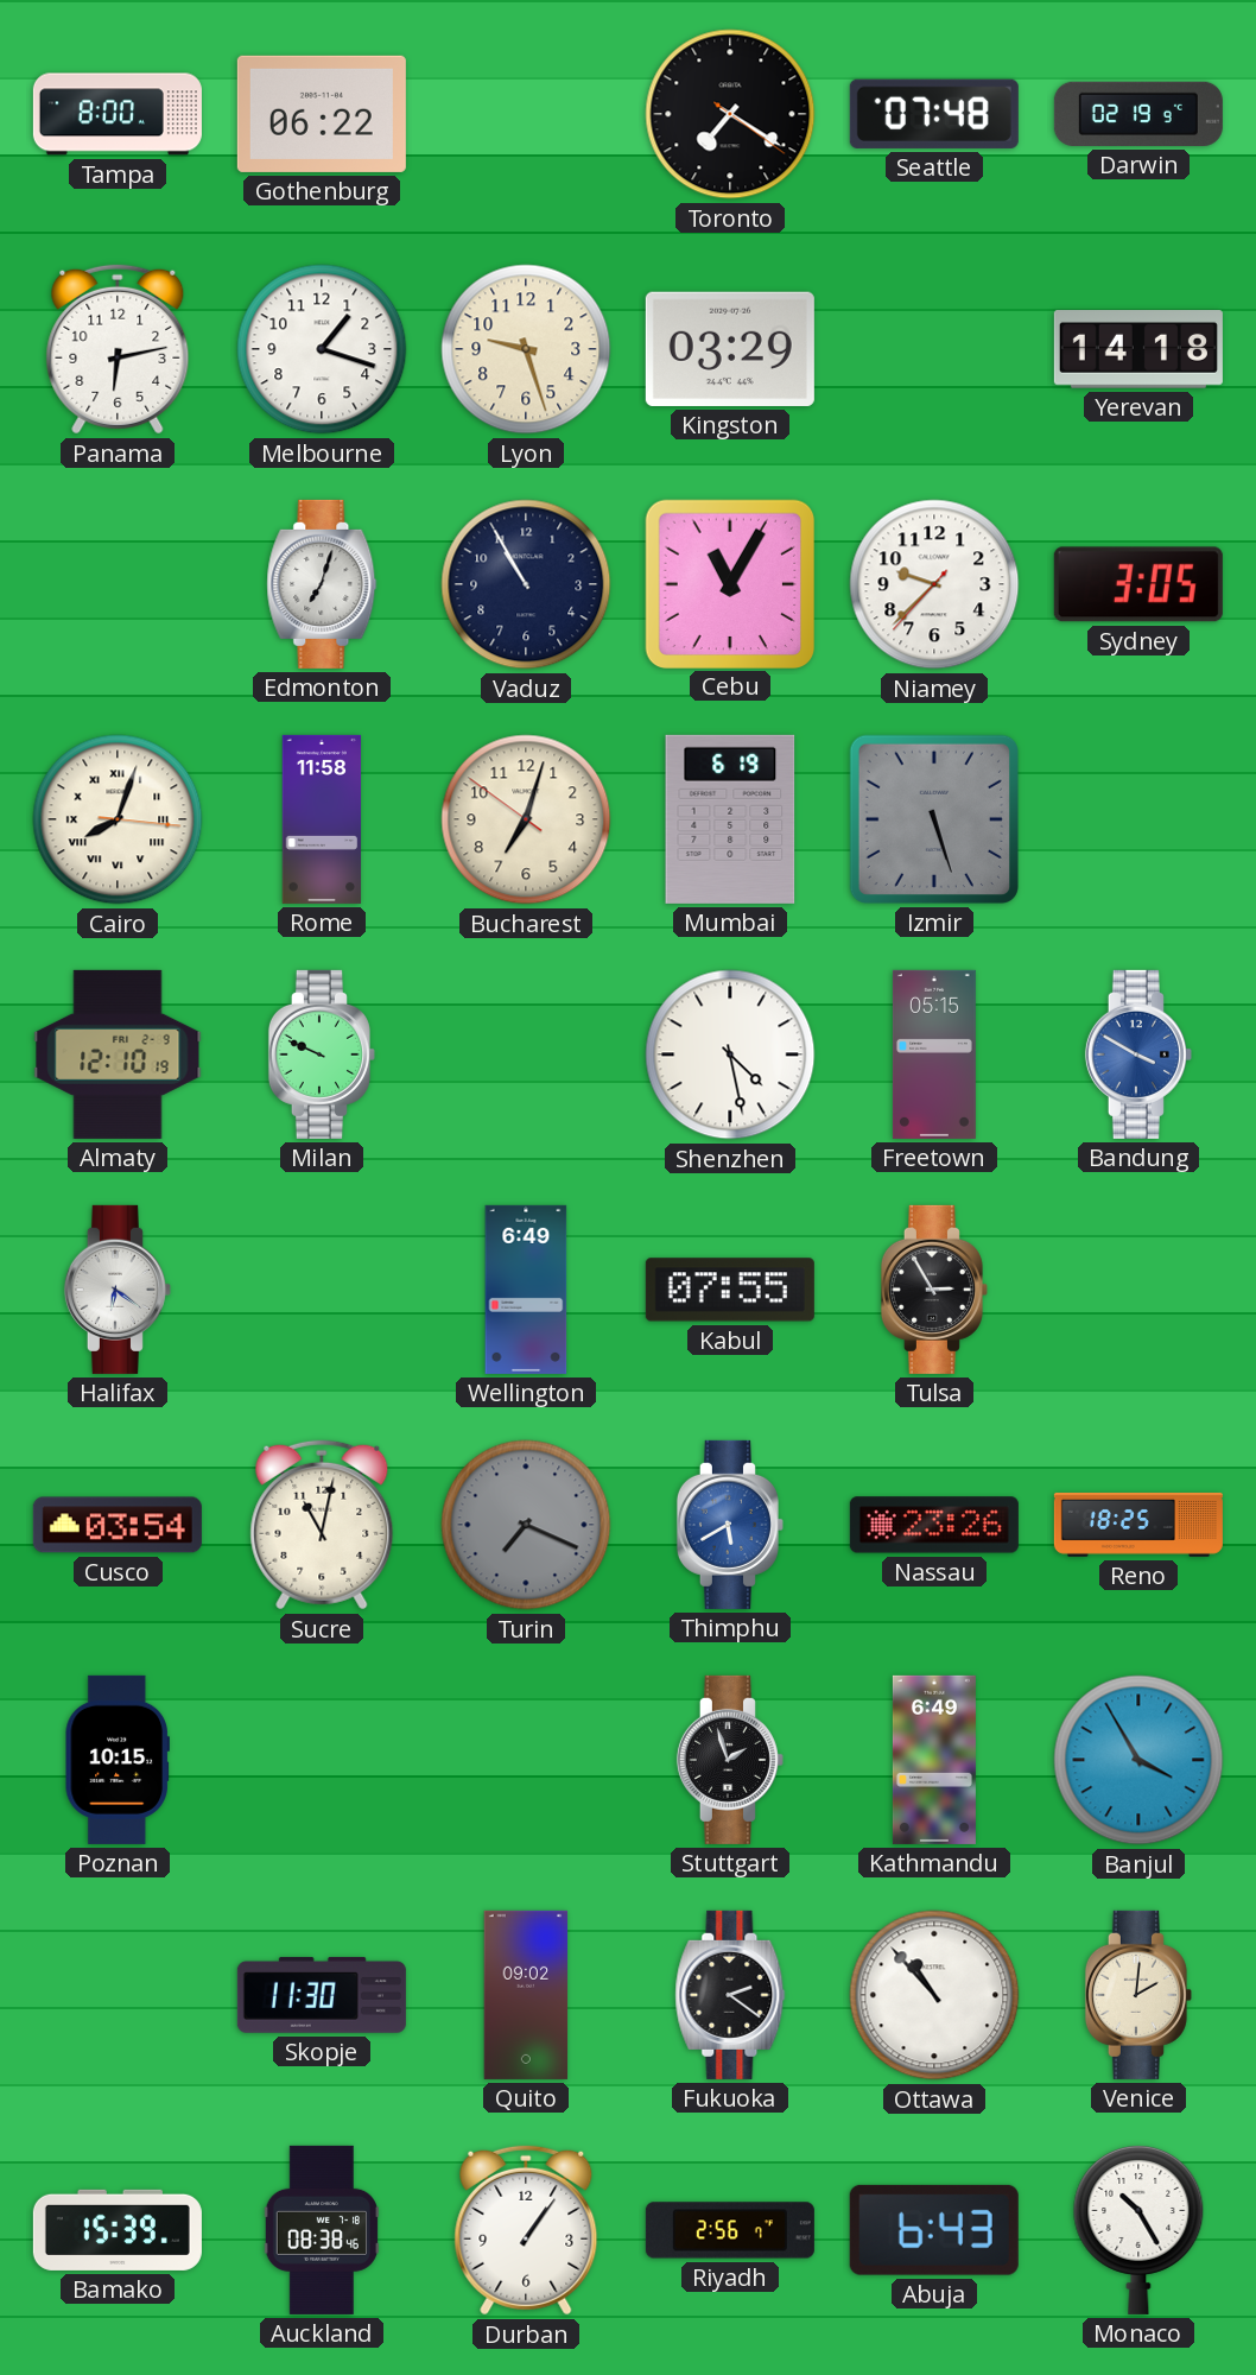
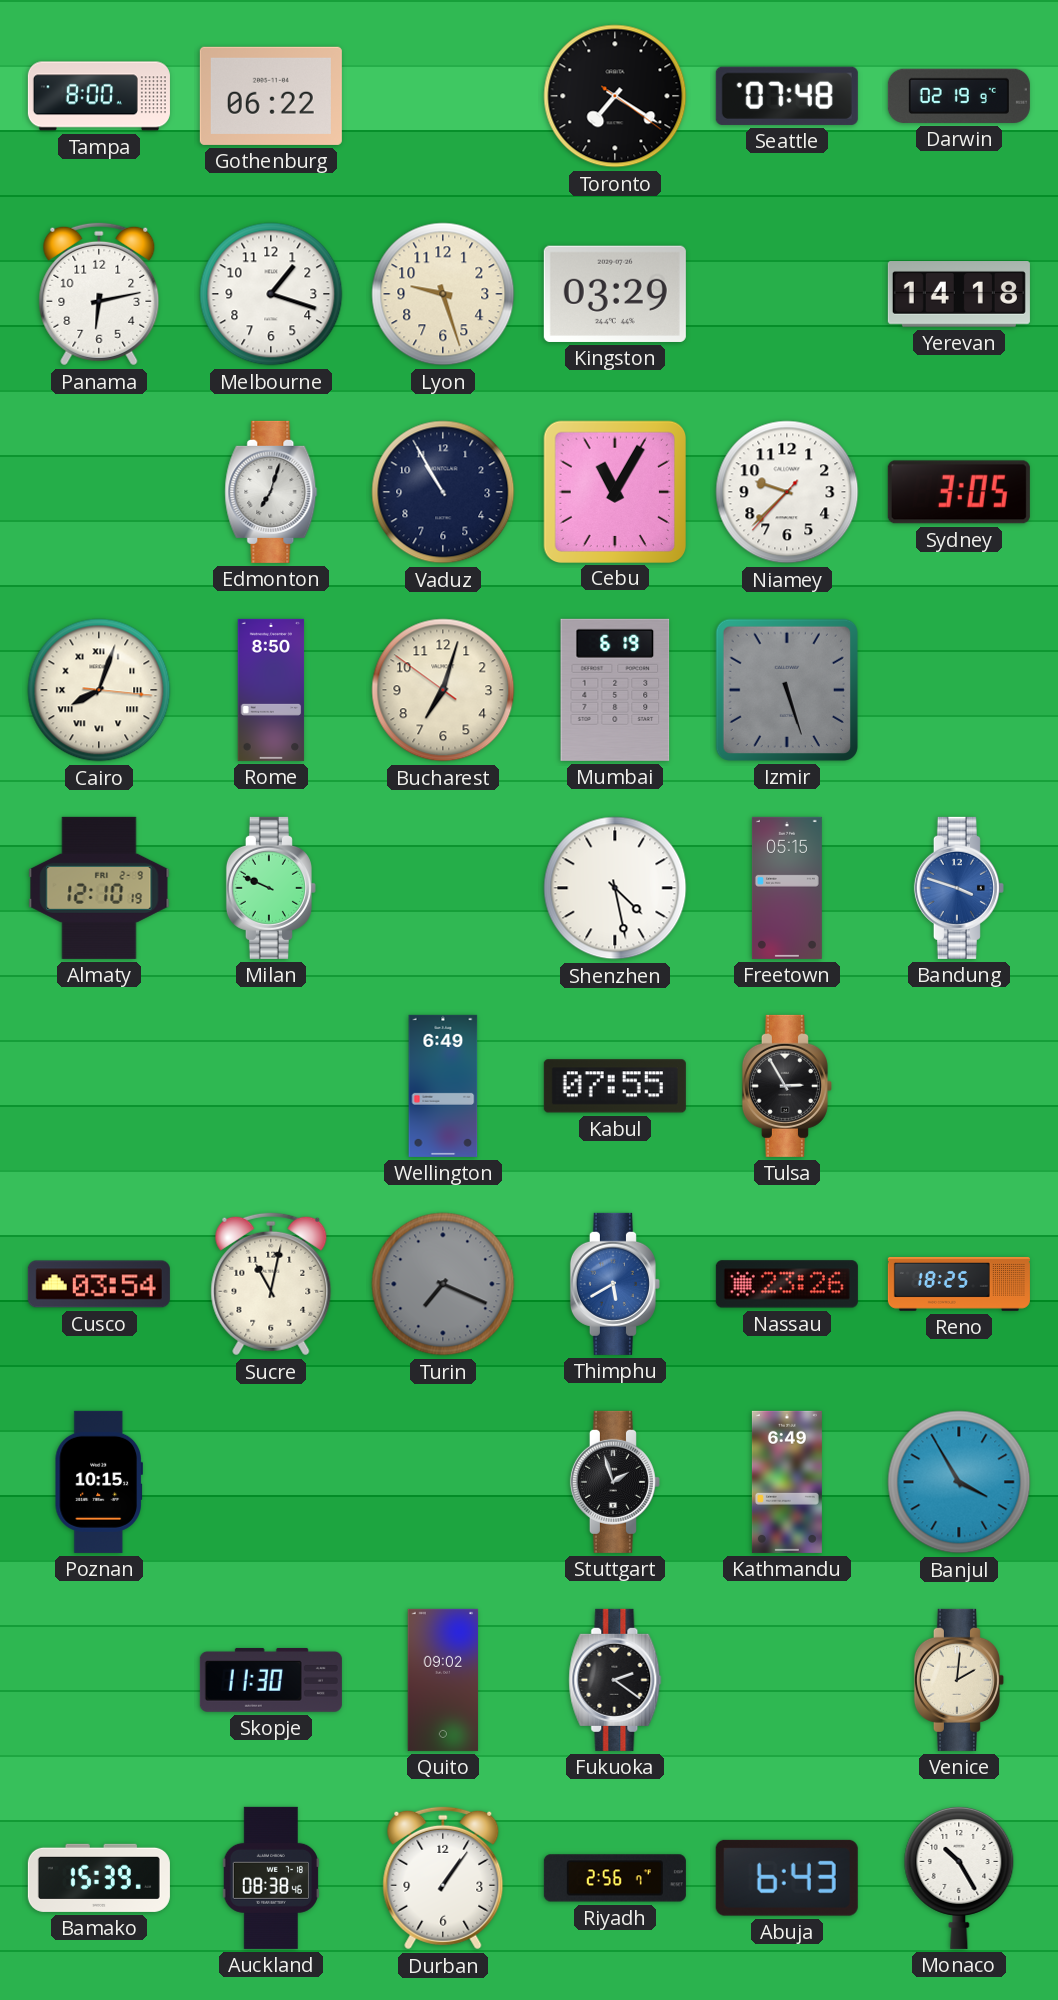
Rome: 11:58 -> 8:50
Bandung: 3:50 -> 3:48
Halifax: 6:21 -> none
Ottawa: 10:53 -> none
